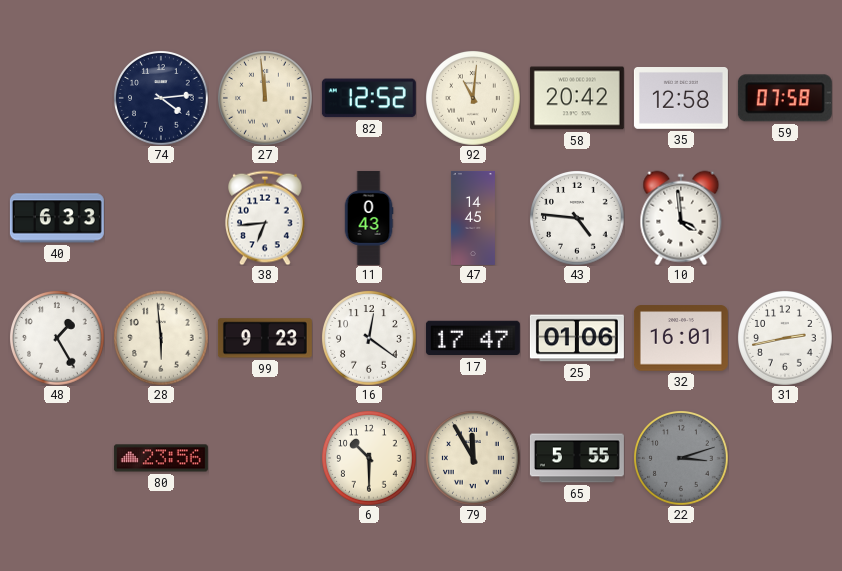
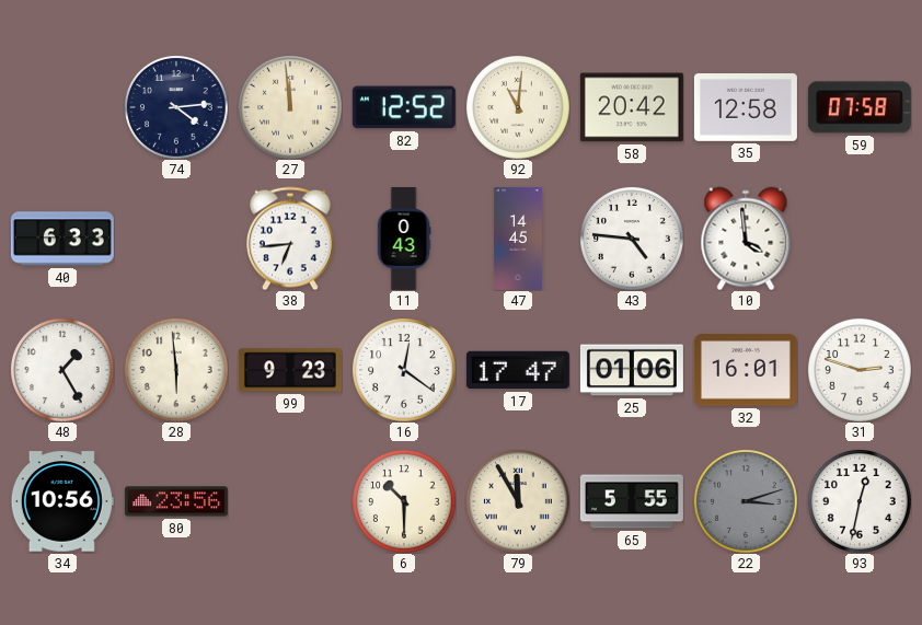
31: 2:43 -> 2:48
34: none -> 10:56
93: none -> 12:32
